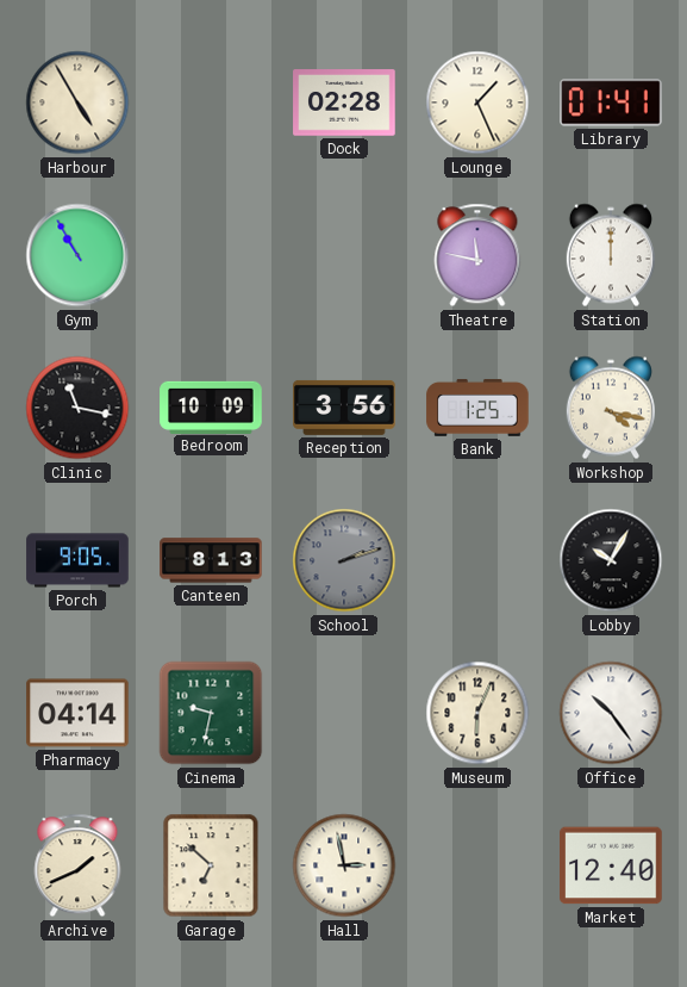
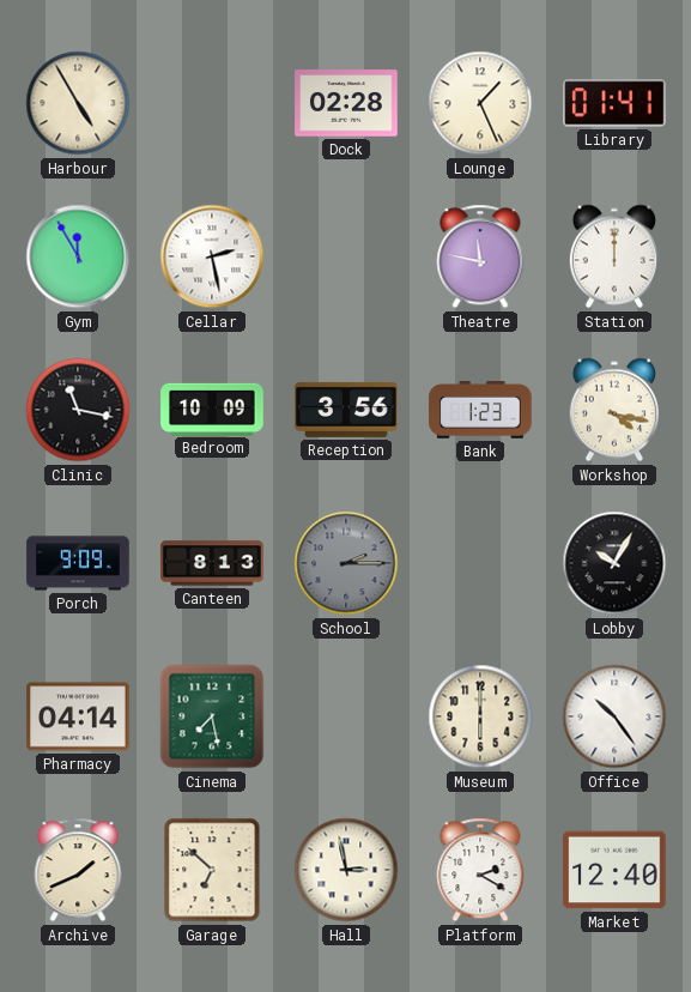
Gym: 10:55 -> 11:55
Cellar: none -> 2:28
Bank: 1:25 -> 1:23
Porch: 9:05 -> 9:09
School: 2:12 -> 2:15
Cinema: 9:32 -> 7:28
Museum: 6:04 -> 6:00
Platform: none -> 2:20
